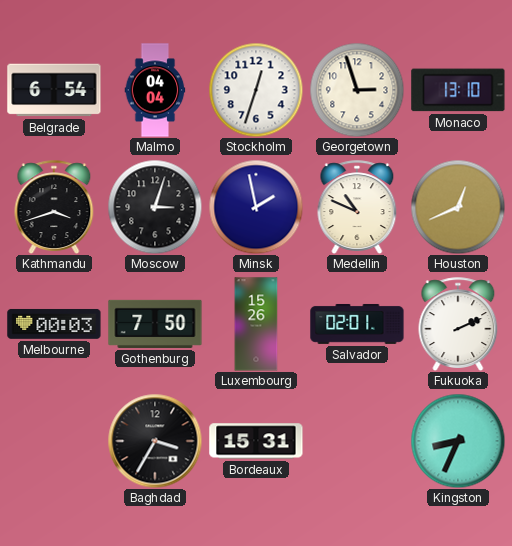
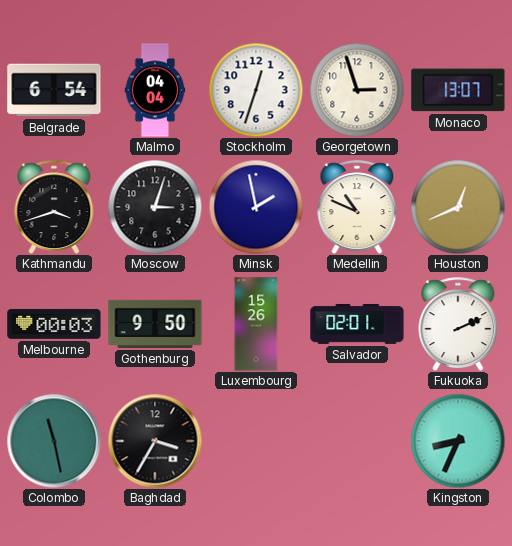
Monaco: 13:10 -> 13:07
Gothenburg: 7:50 -> 9:50
Colombo: none -> 11:28
Bordeaux: 15:31 -> none
